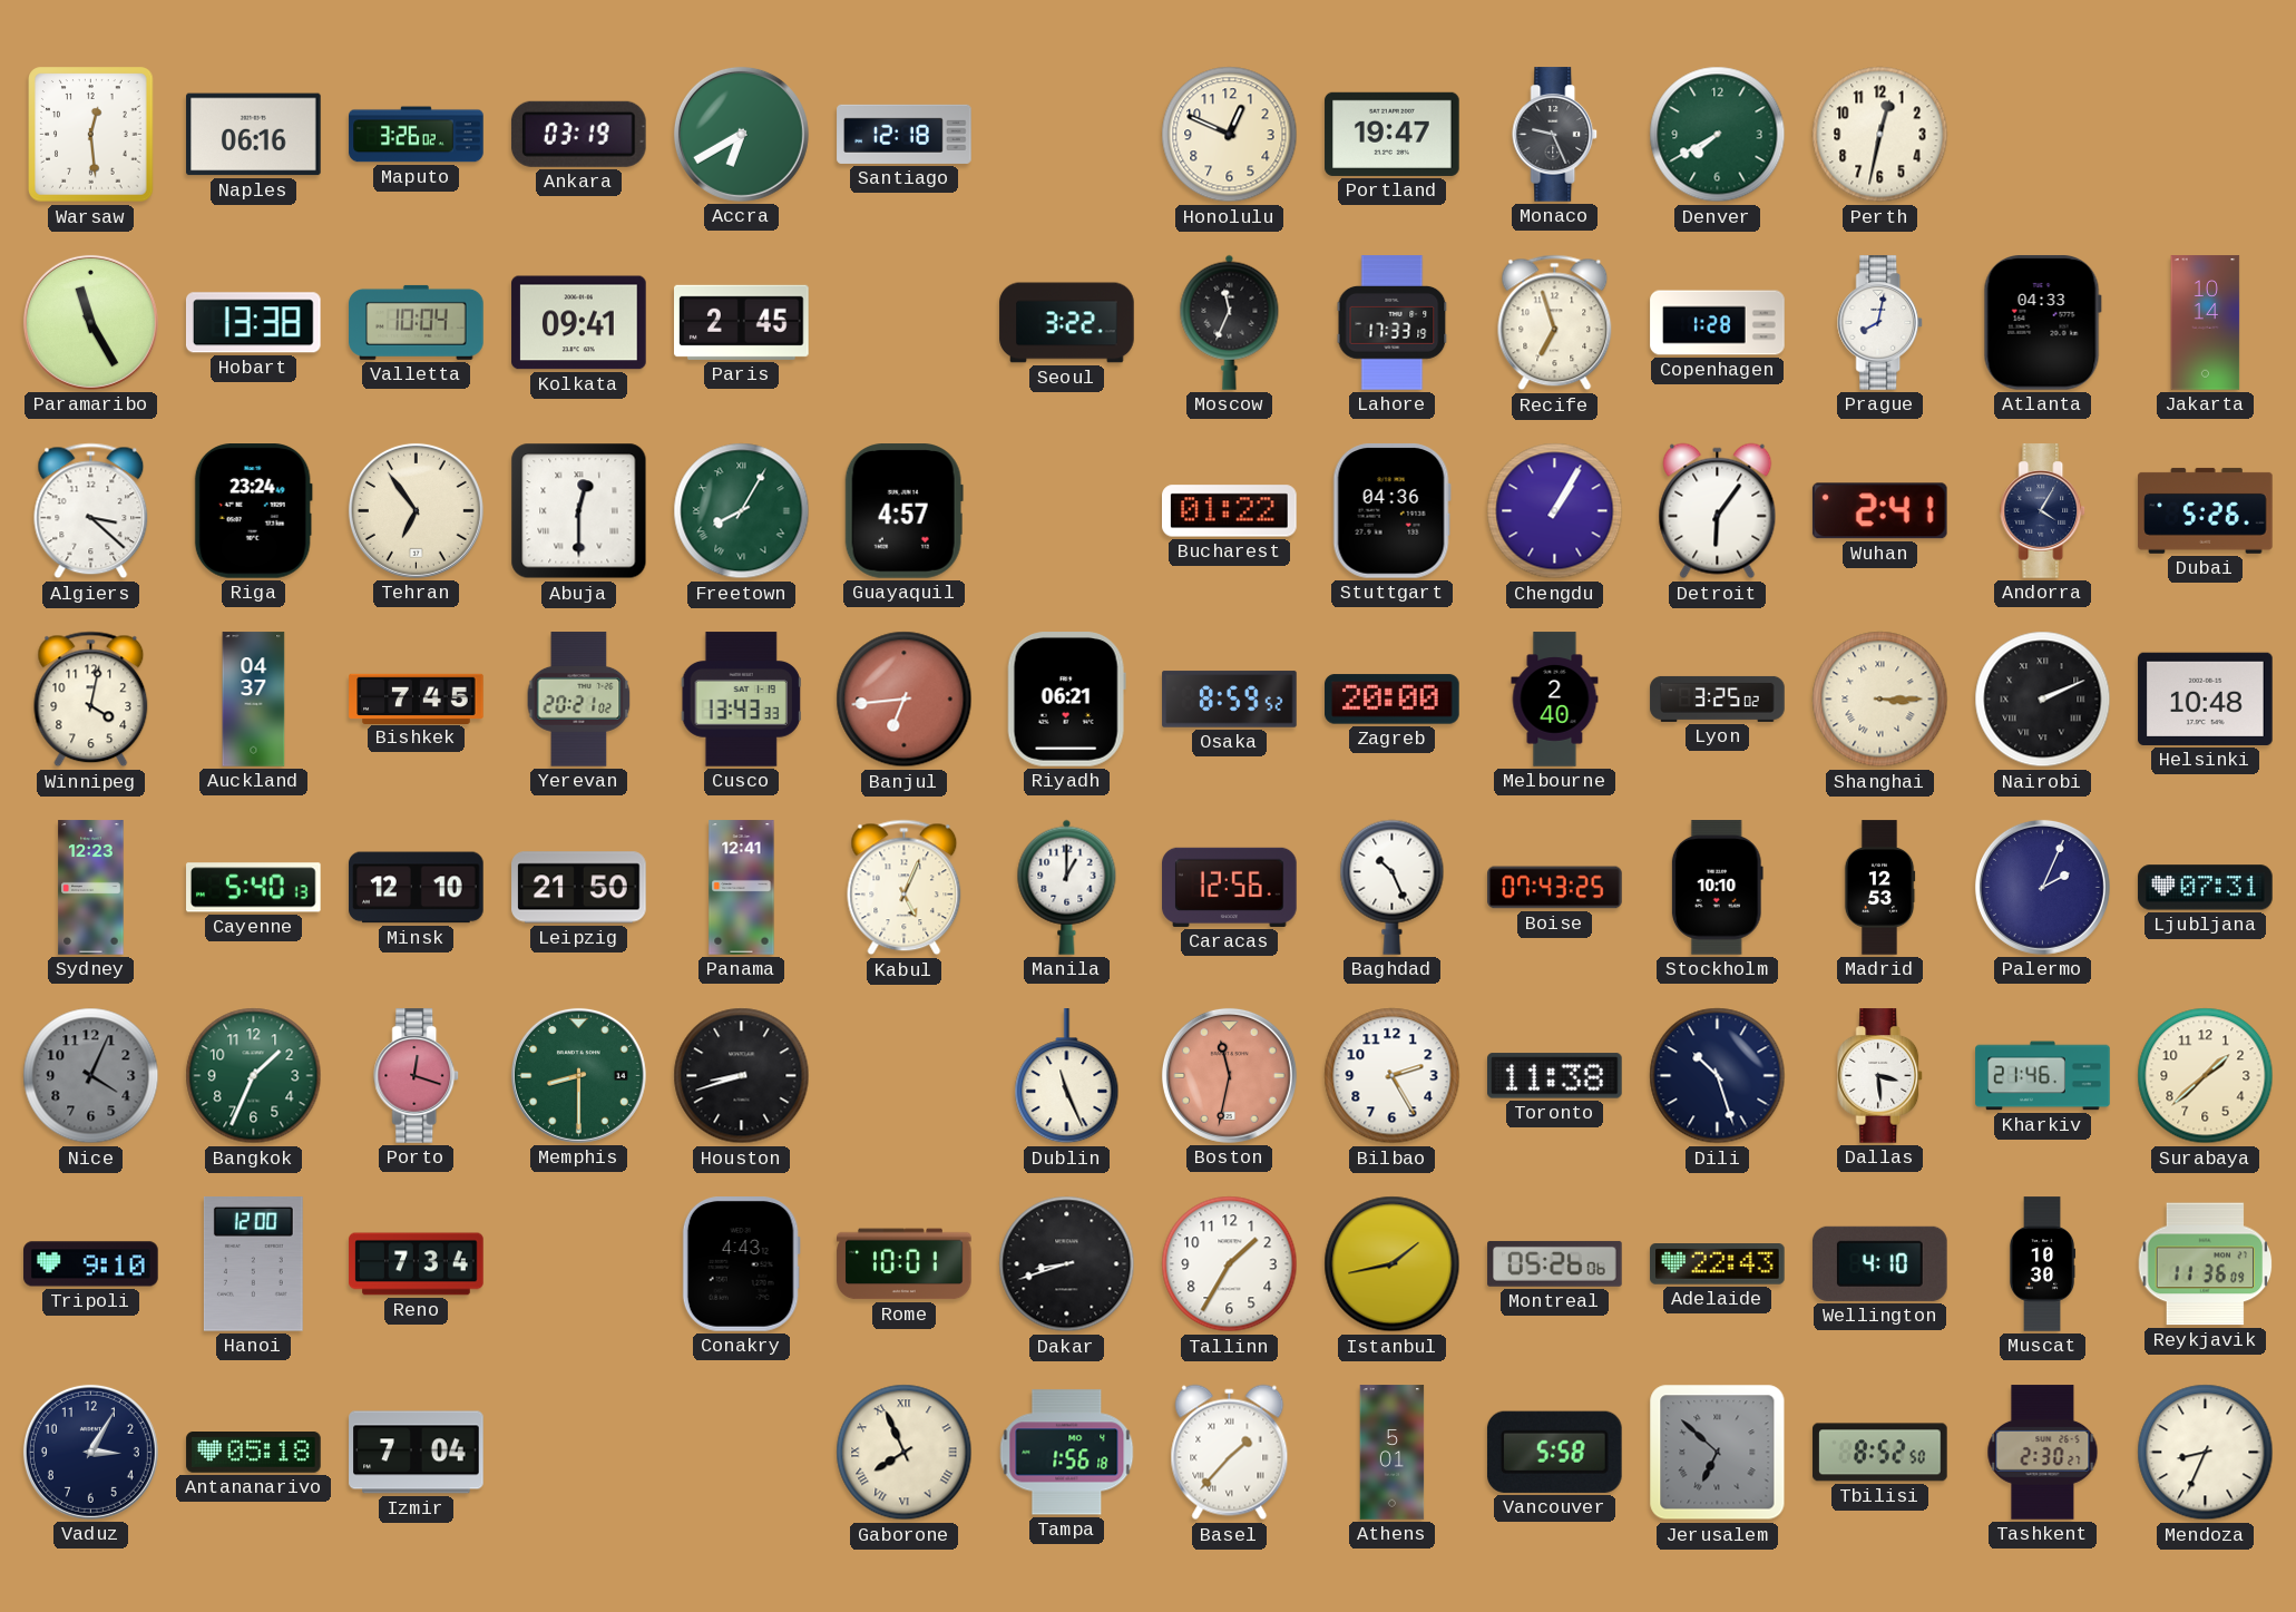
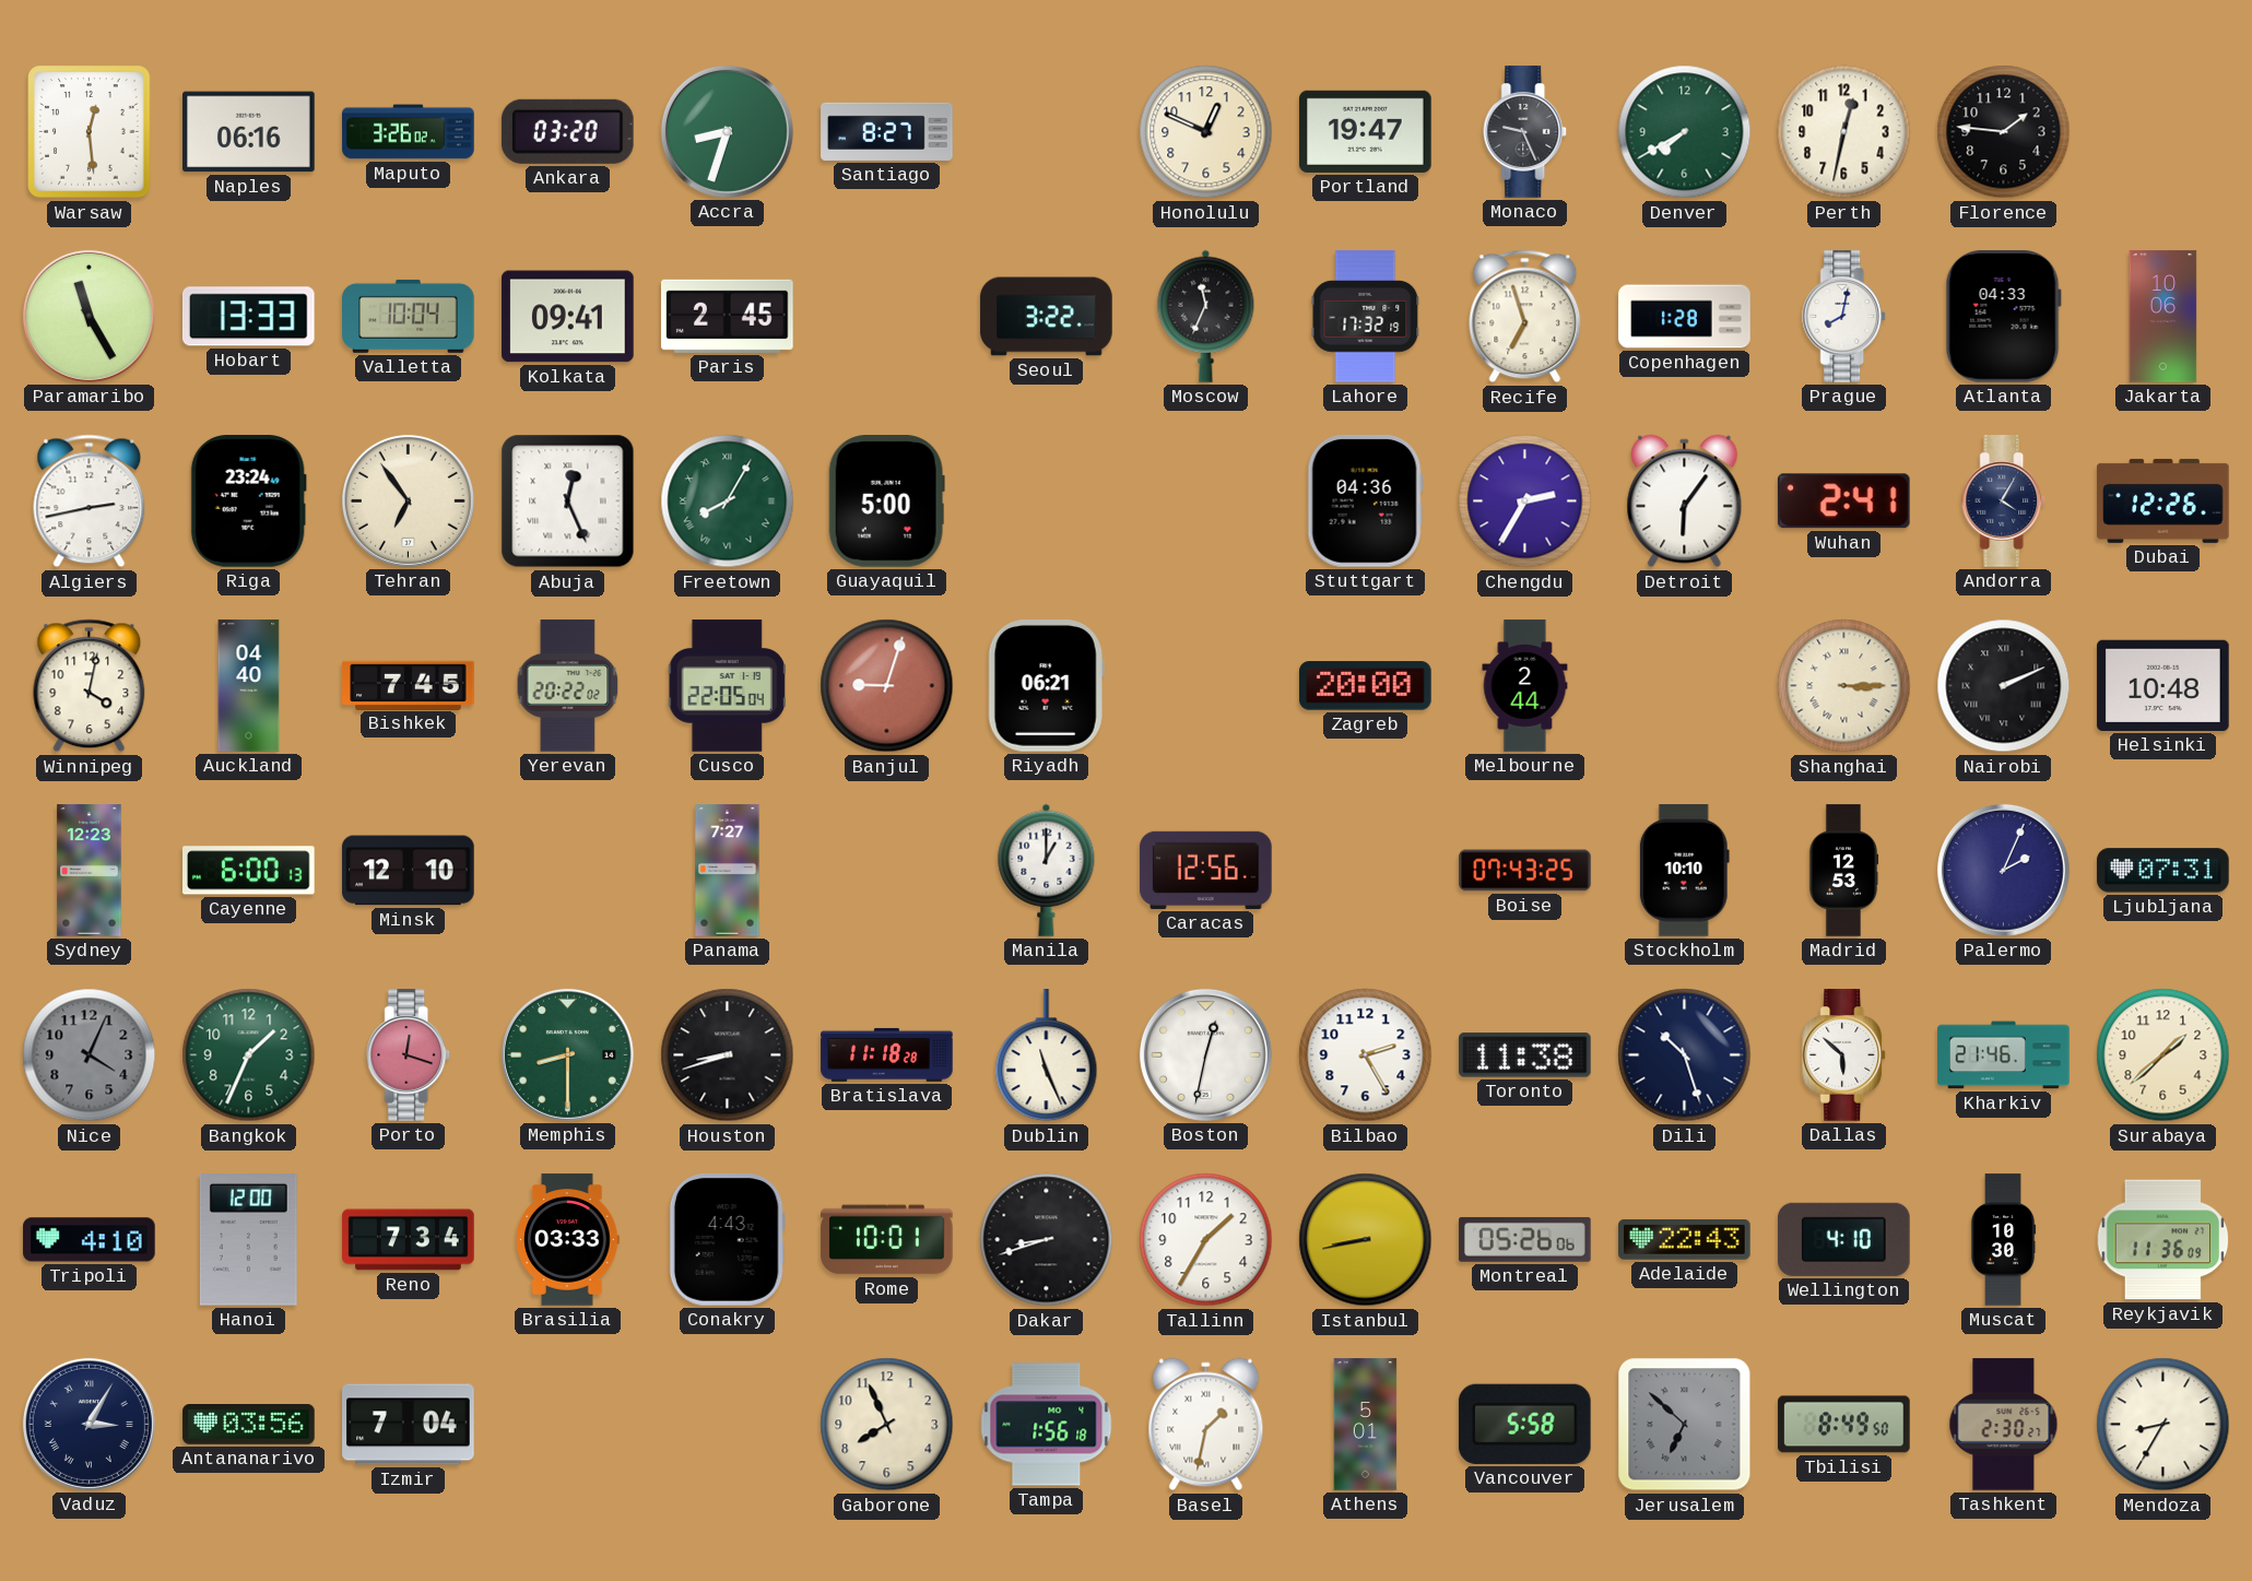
Ankara: 03:19 -> 03:20
Accra: 6:40 -> 8:33
Santiago: 12:18 -> 8:27
Florence: none -> 1:46
Hobart: 13:38 -> 13:33
Lahore: 17:33 -> 17:32
Jakarta: 10:14 -> 10:06
Algiers: 3:22 -> 2:43
Abuja: 12:30 -> 12:26
Guayaquil: 4:57 -> 5:00
Bucharest: 01:22 -> none
Chengdu: 1:05 -> 2:35
Dubai: 5:26 -> 12:26
Auckland: 04:37 -> 04:40
Yerevan: 20:21 -> 20:22
Cusco: 13:43 -> 22:05
Banjul: 6:44 -> 9:03
Osaka: 8:59 -> none
Melbourne: 2:40 -> 2:44
Lyon: 3:25 -> none
Cayenne: 5:40 -> 6:00
Leipzig: 21:50 -> none
Panama: 12:41 -> 7:27
Kabul: 5:04 -> none
Baghdad: 10:26 -> none
Bratislava: none -> 11:18
Boston: 11:32 -> 12:32
Boston dial: salmon -> white
Dallas: 3:29 -> 5:52
Tripoli: 9:10 -> 4:10
Brasilia: none -> 03:33
Istanbul: 1:43 -> 8:43
Vaduz numerals: Arabic -> Roman
Antananarivo: 05:18 -> 03:56
Gaborone numerals: Roman -> Arabic
Basel: 1:37 -> 1:32
Tbilisi: 8:52 -> 8:49
Mendoza: 8:34 -> 8:35
